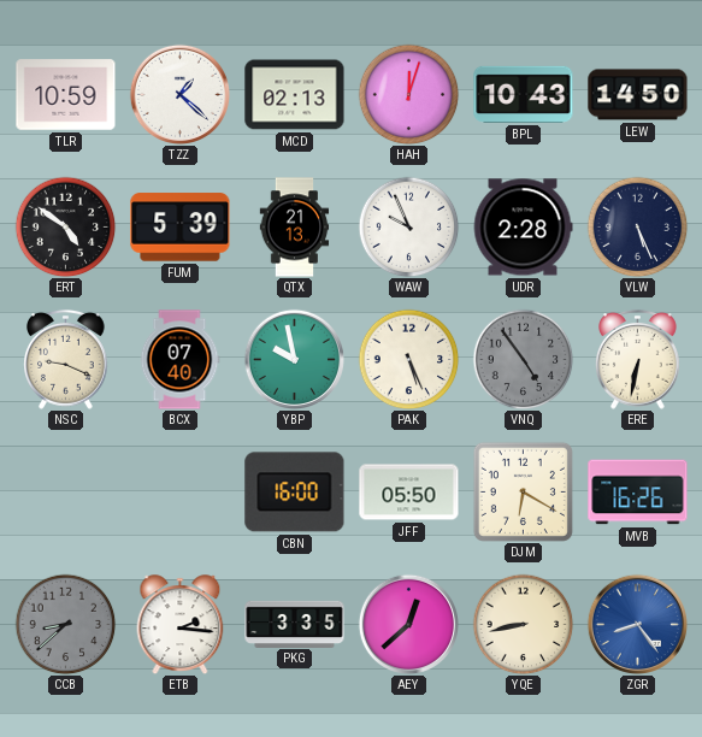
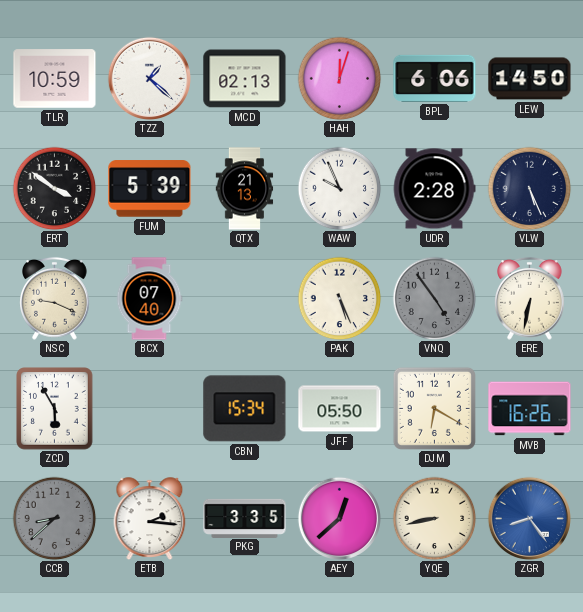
BPL: 10:43 -> 6:06
ERT: 4:51 -> 3:51
YBP: 9:58 -> none
ZCD: none -> 5:55
CBN: 16:00 -> 15:34
